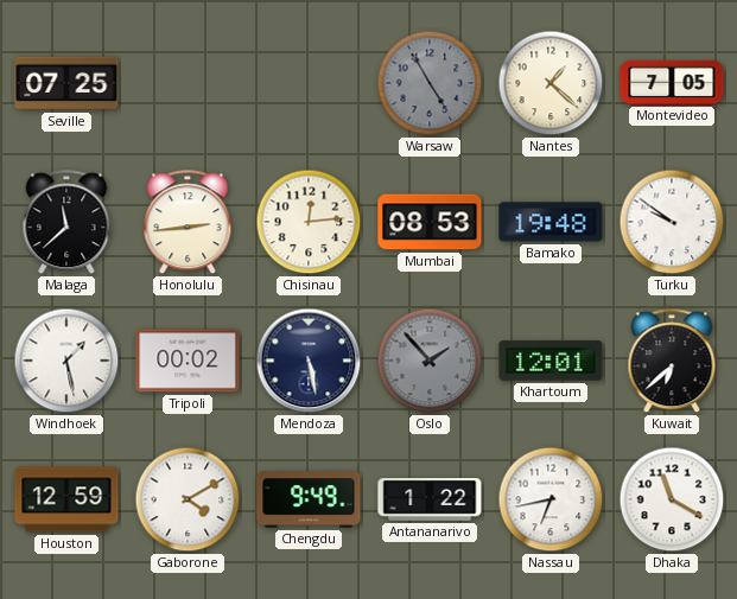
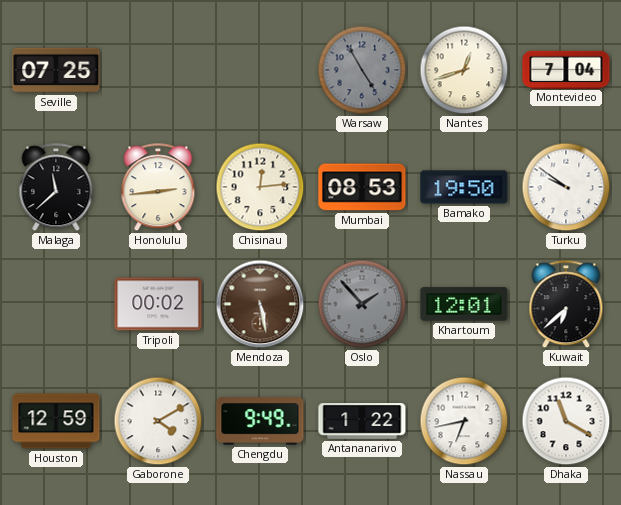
Nantes: 1:22 -> 12:42
Montevideo: 7:05 -> 7:04
Bamako: 19:48 -> 19:50
Windhoek: 1:28 -> none
Mendoza dial: navy -> brown
